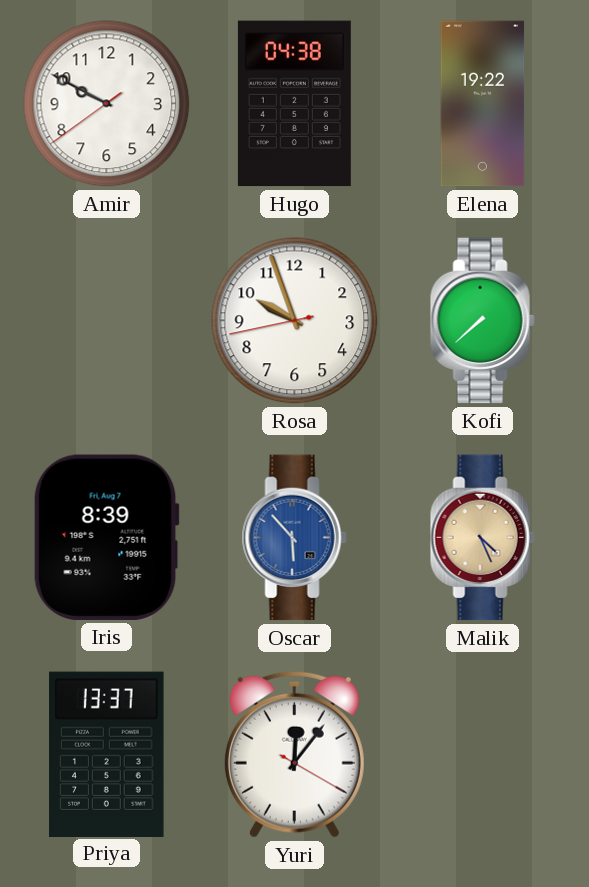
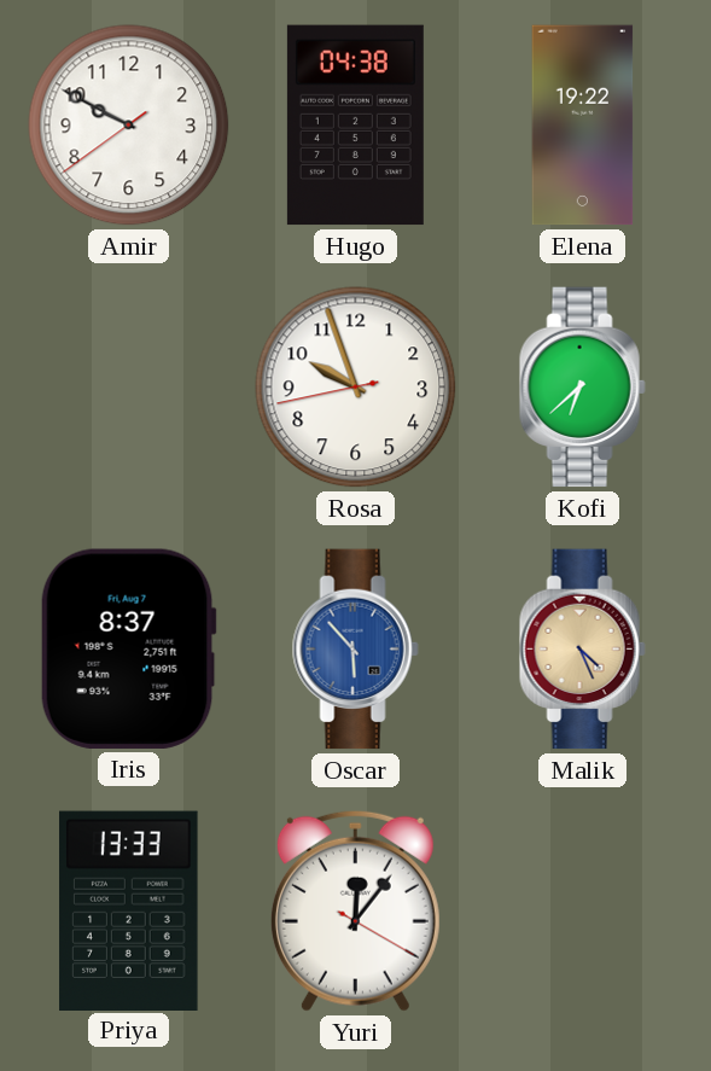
Kofi: 7:38 -> 6:38
Iris: 8:39 -> 8:37
Priya: 13:37 -> 13:33
